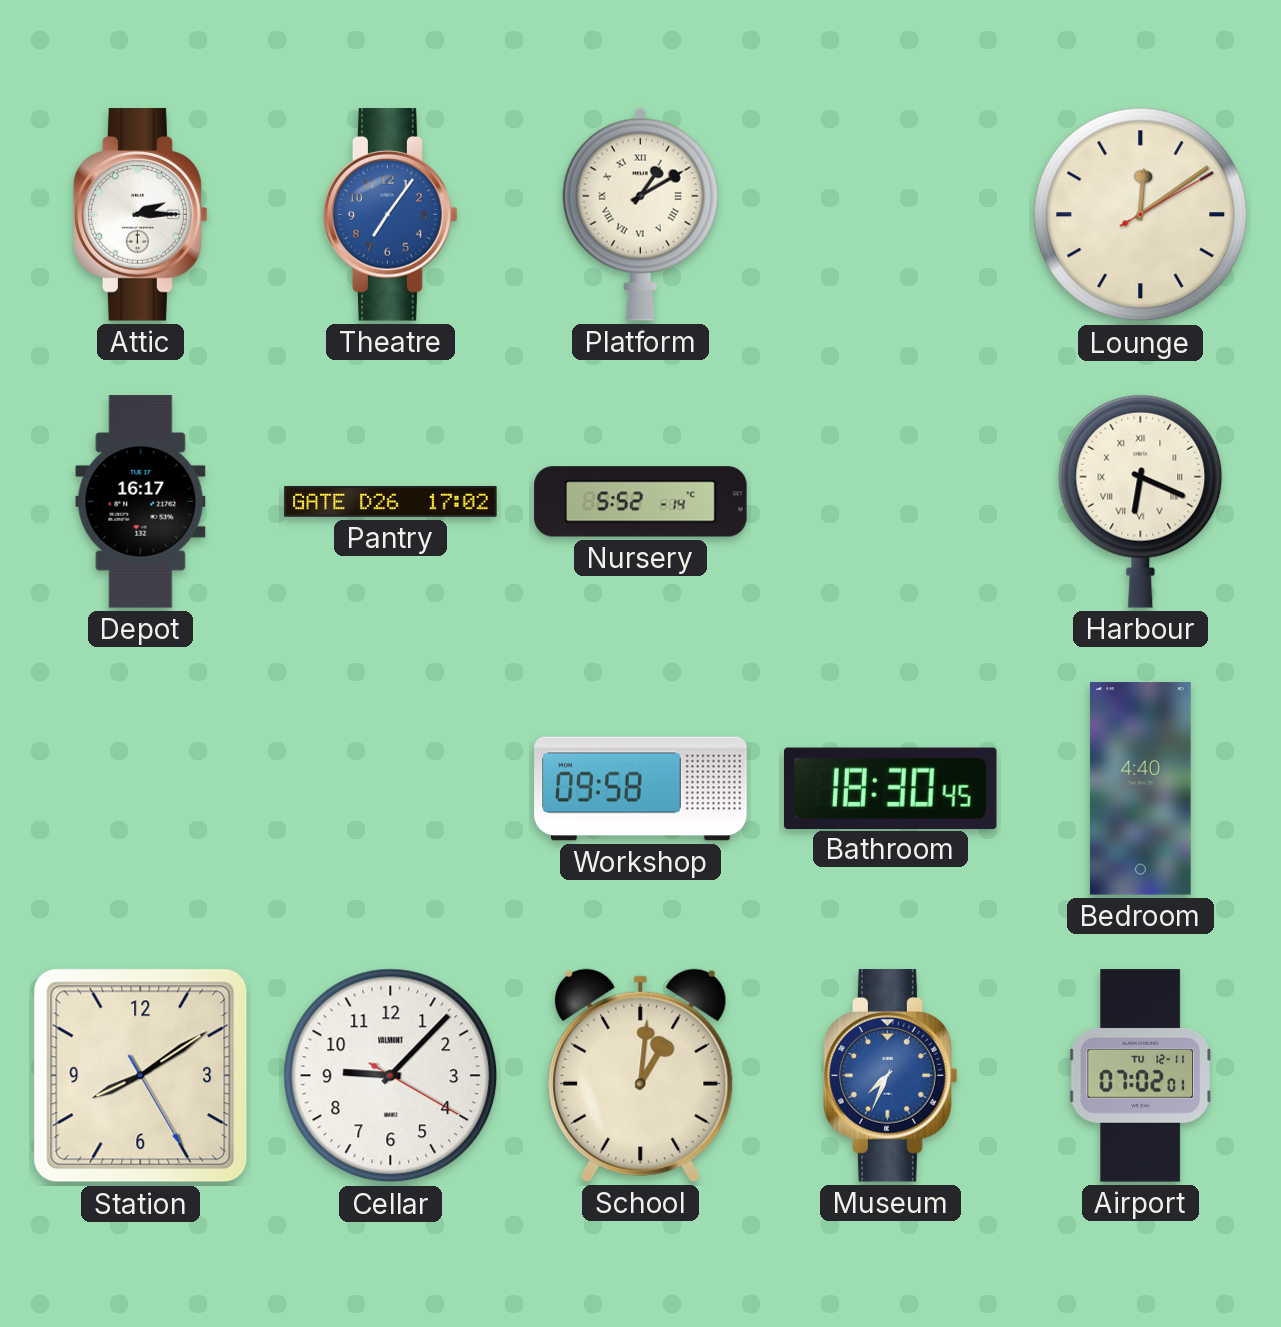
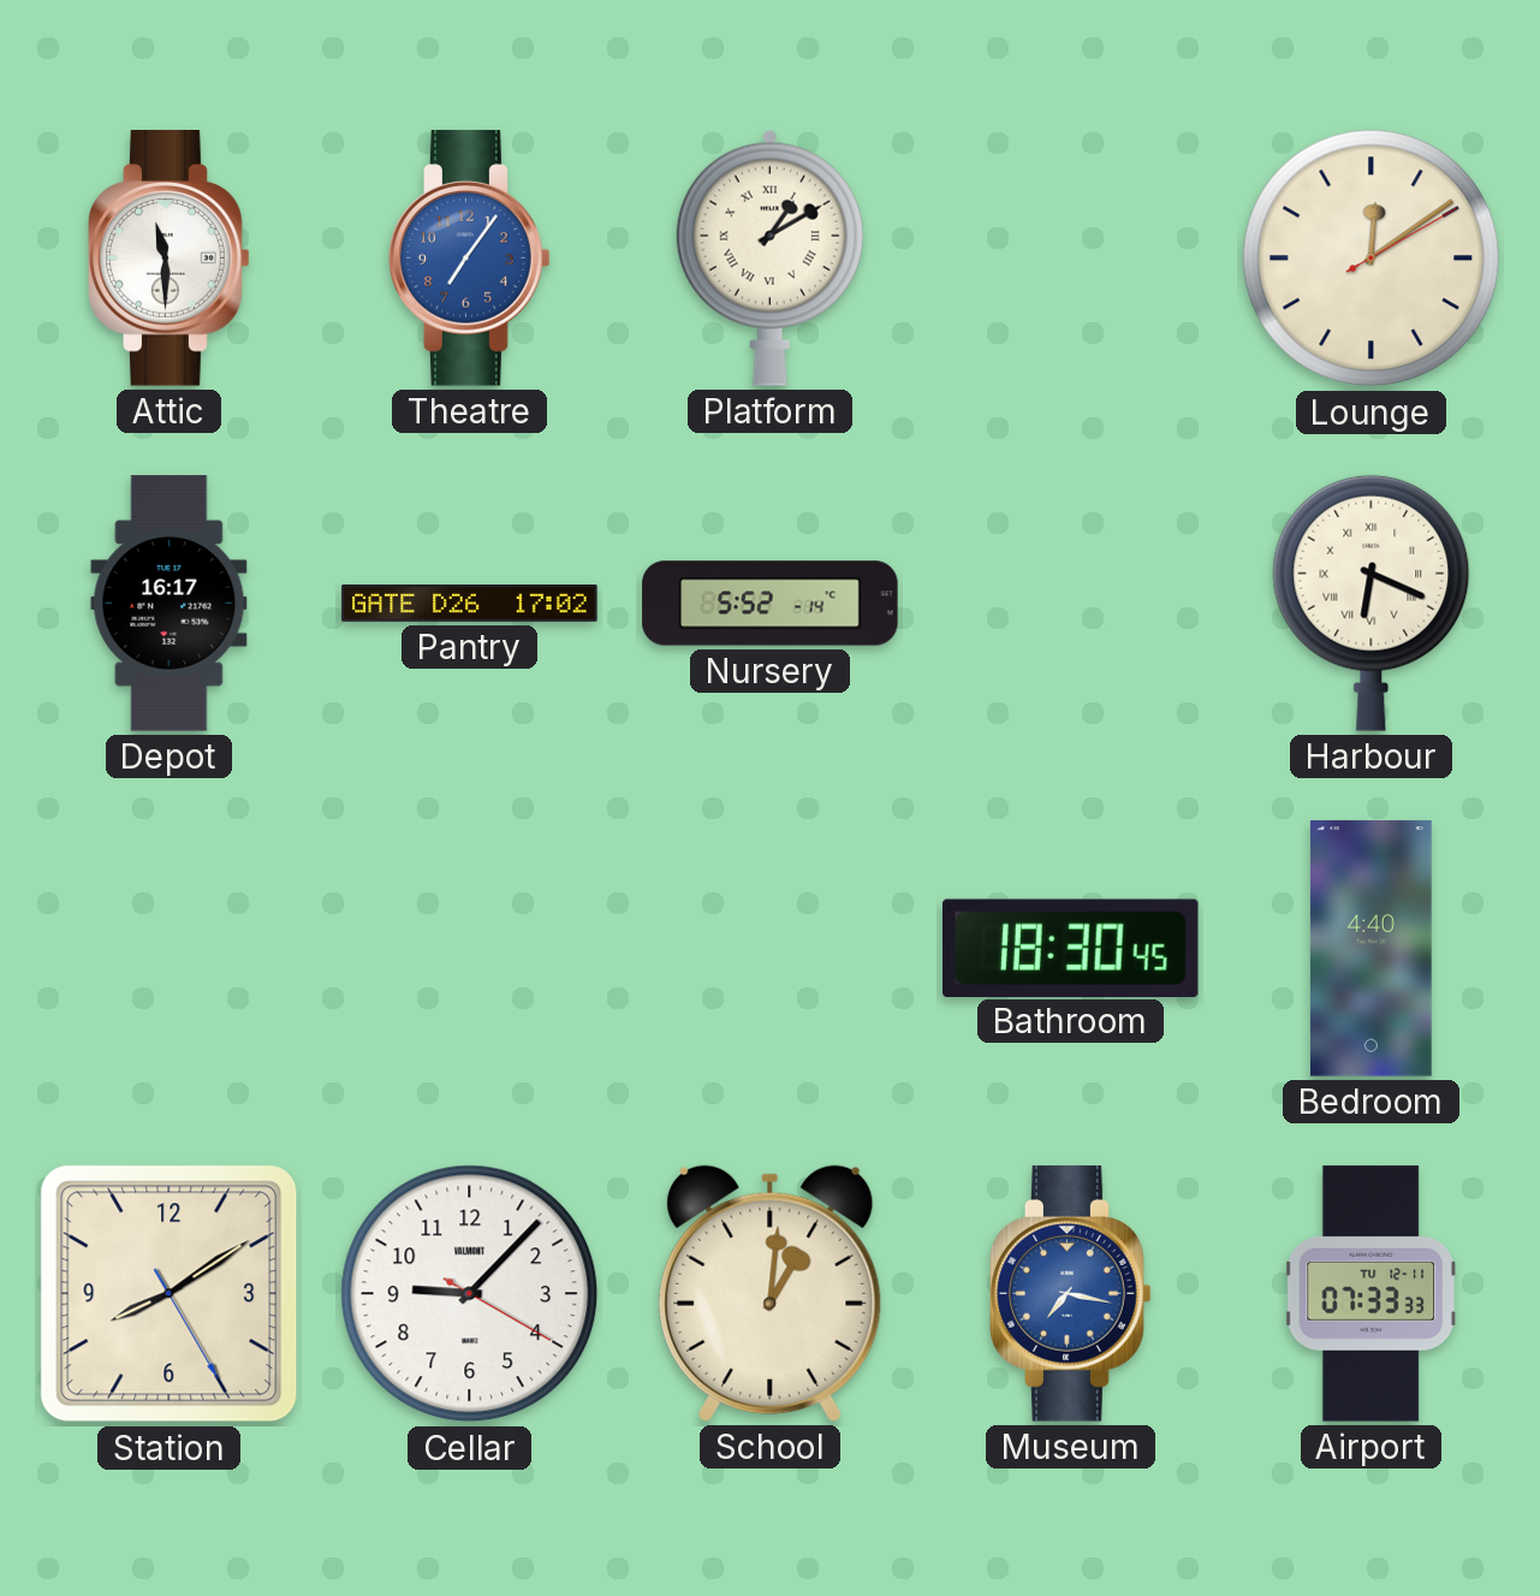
Attic: 2:15 -> 11:30
Workshop: 09:58 -> none
Museum: 7:34 -> 7:17
Airport: 07:02 -> 07:33
